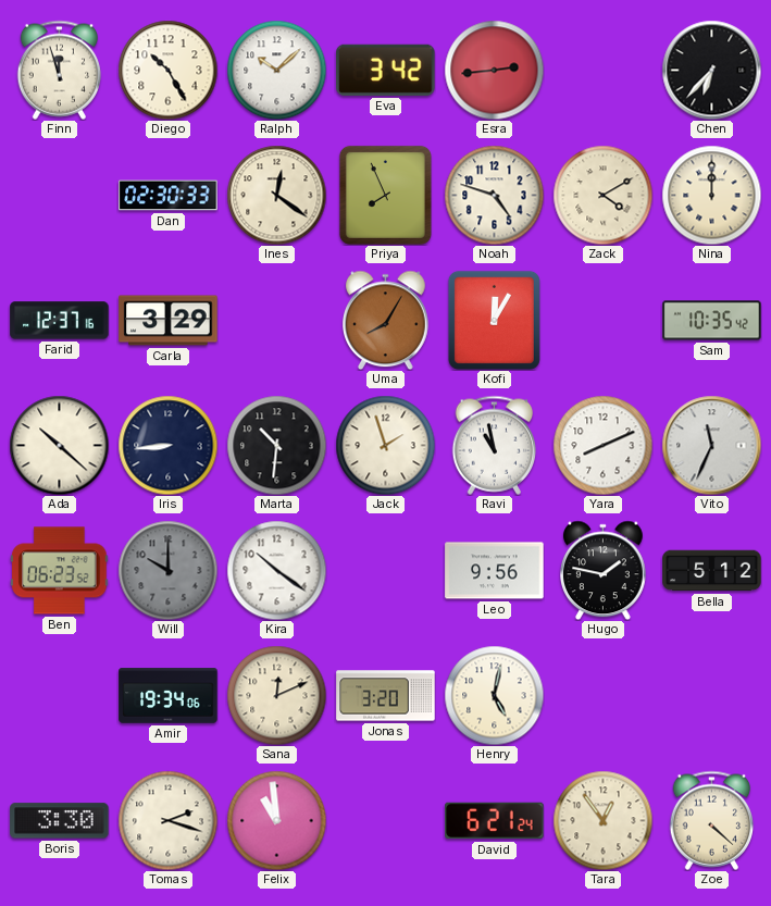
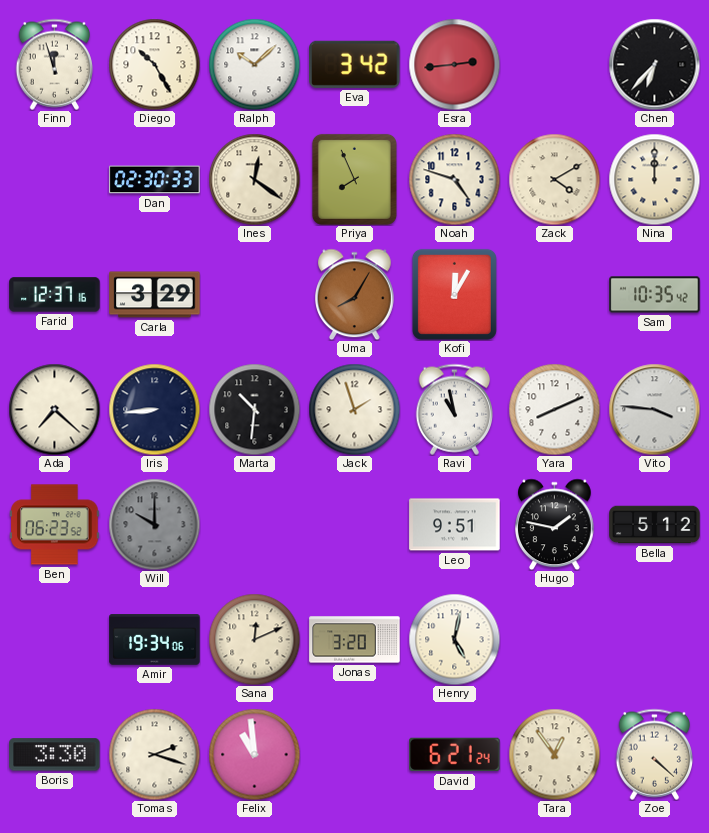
Ada: 10:22 -> 7:22
Vito: 11:34 -> 3:46
Kira: 10:21 -> none
Leo: 9:56 -> 9:51
